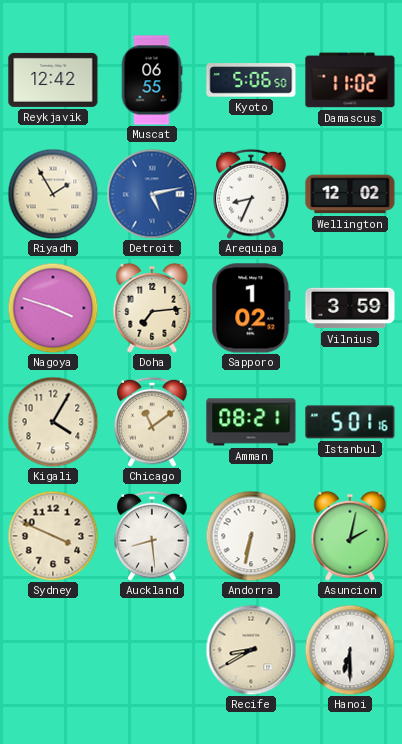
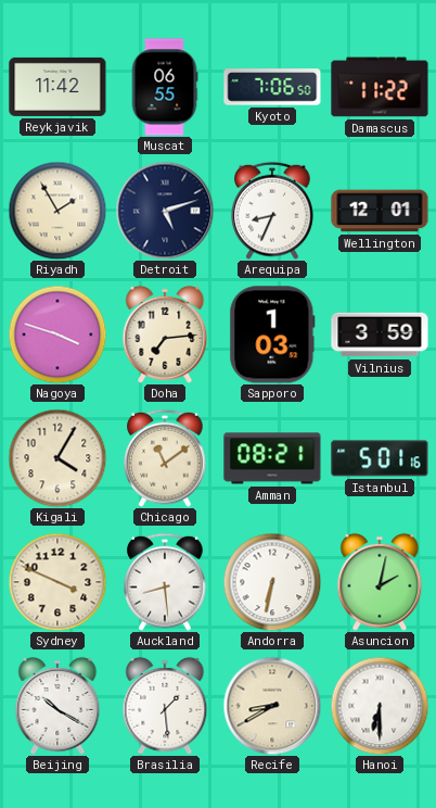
Reykjavik: 12:42 -> 11:42
Kyoto: 5:06 -> 7:06
Damascus: 11:02 -> 11:22
Detroit: 5:13 -> 5:12
Detroit dial: blue -> navy
Wellington: 12:02 -> 12:01
Sapporo: 1:02 -> 1:03
Beijing: none -> 10:20
Brasilia: none -> 1:29
